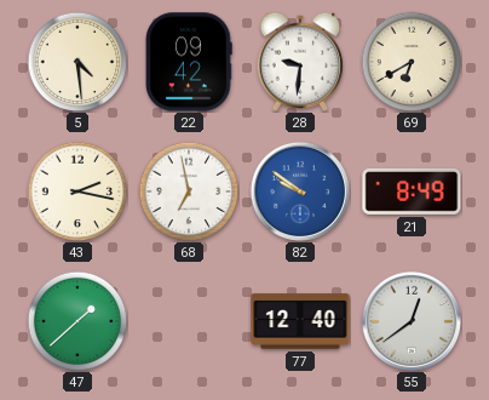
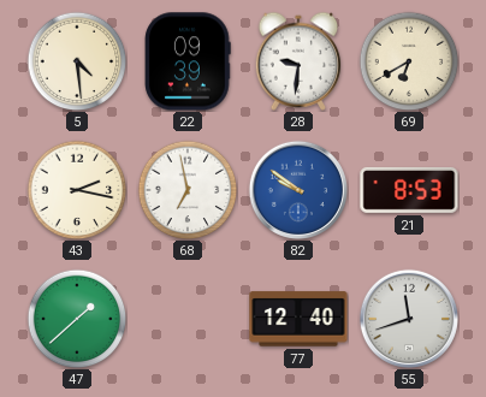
22: 09:42 -> 09:39
21: 8:49 -> 8:53
55: 12:39 -> 11:42
